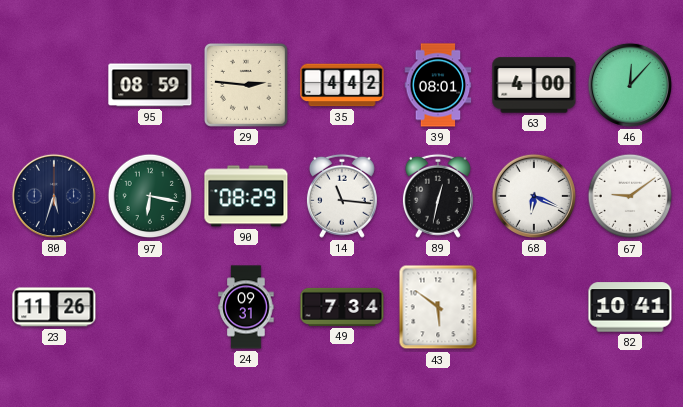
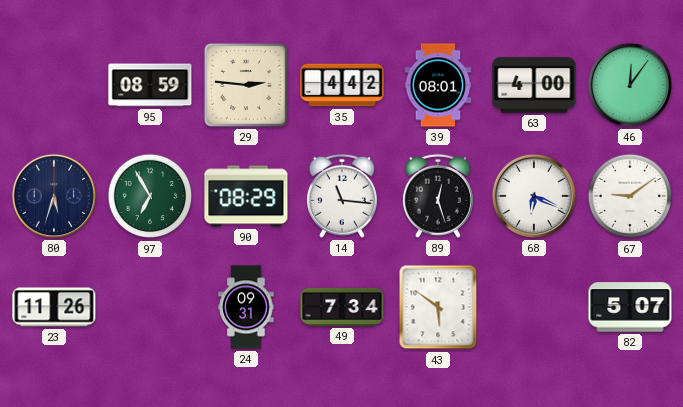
46: 12:07 -> 12:06
97: 6:17 -> 6:55
89: 12:32 -> 12:27
82: 10:41 -> 5:07
